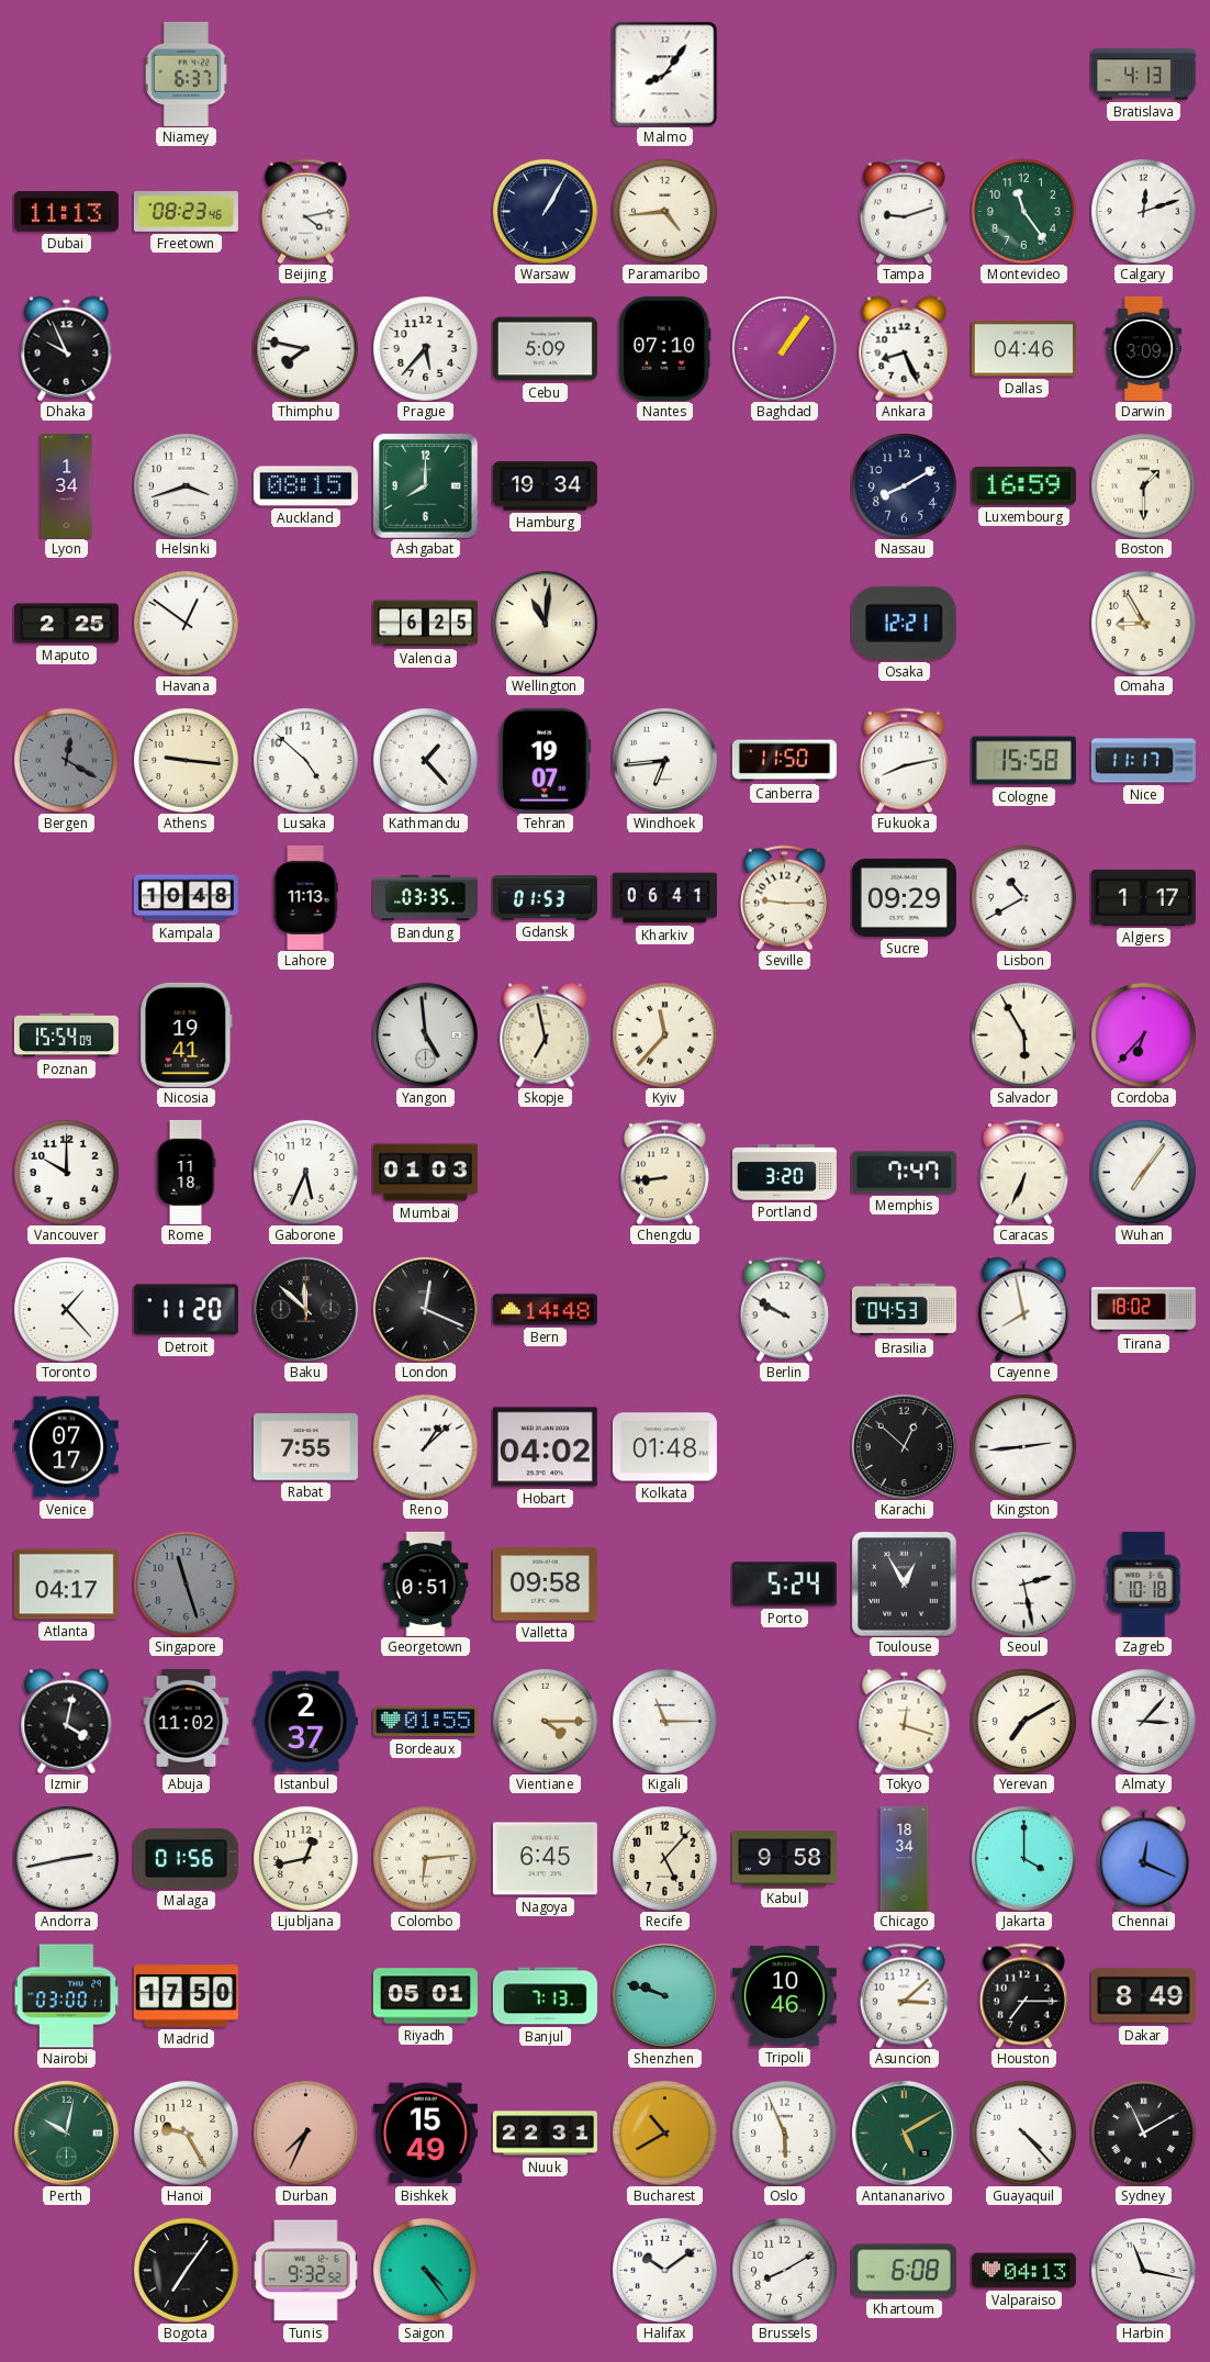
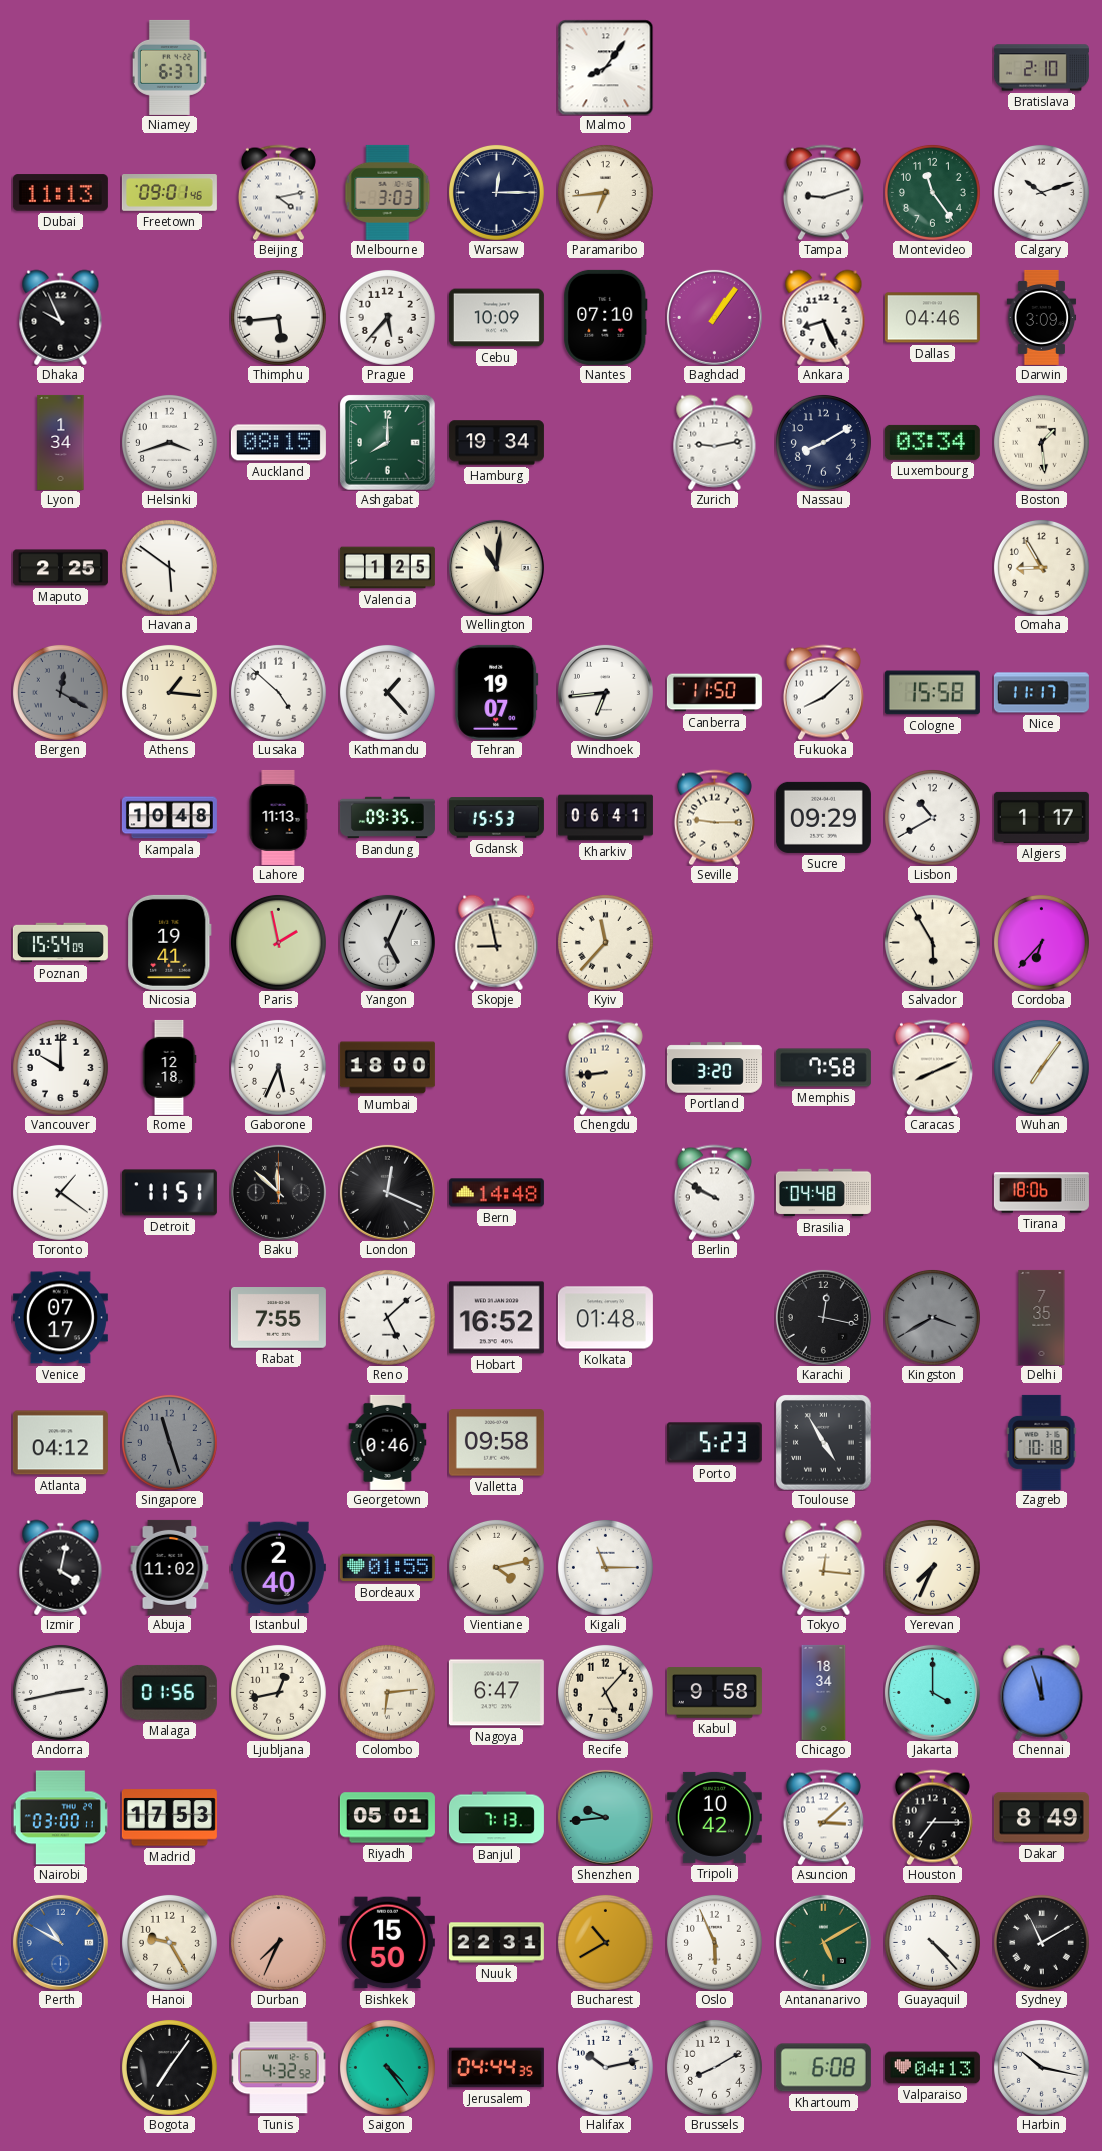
Bratislava: 4:13 -> 2:10
Freetown: 08:23 -> 09:01
Melbourne: none -> 3:03
Warsaw: 1:05 -> 12:15
Paramaribo: 4:44 -> 6:44
Calgary: 12:12 -> 10:12
Thimphu: 7:47 -> 5:44
Cebu: 5:09 -> 10:09
Zurich: none -> 9:13
Luxembourg: 16:59 -> 03:34
Boston: 1:30 -> 1:29
Havana: 12:51 -> 5:51
Valencia: 6:25 -> 1:25
Osaka: 12:21 -> none
Athens: 9:16 -> 1:16
Fukuoka: 8:13 -> 8:08
Bandung: 03:35 -> 09:35
Gdansk: 01:53 -> 15:53
Paris: none -> 1:58
Yangon: 4:59 -> 5:04
Skopje: 6:58 -> 8:58
Rome: 11:18 -> 12:18
Mumbai: 01:03 -> 18:00
Memphis: 7:47 -> 7:58
Caracas: 6:34 -> 8:11
Toronto: 1:23 -> 1:21
Detroit: 11:20 -> 11:51
Brasilia: 04:53 -> 04:48
Cayenne: 7:58 -> none
Tirana: 18:02 -> 18:06
Reno: 1:08 -> 5:08
Hobart: 04:02 -> 16:52
Karachi: 12:52 -> 12:17
Kingston: 2:44 -> 3:40
Kingston dial: white -> grey
Delhi: none -> 7:35
Atlanta: 04:17 -> 04:12
Georgetown: 0:51 -> 0:46
Porto: 5:24 -> 5:23
Toulouse: 12:55 -> 4:55
Seoul: 2:28 -> none
Istanbul: 2:37 -> 2:40
Vientiane: 4:15 -> 4:13
Tokyo: 12:18 -> 12:16
Yerevan: 7:10 -> 7:34
Almaty: 3:07 -> none
Nagoya: 6:45 -> 6:47
Chennai: 12:19 -> 11:57
Madrid: 17:50 -> 17:53
Shenzhen: 9:48 -> 9:44
Tripoli: 10:46 -> 10:42
Perth: 10:02 -> 10:50
Perth dial: green -> blue
Bishkek: 15:49 -> 15:50
Tunis: 9:32 -> 4:32
Jerusalem: none -> 04:44
Halifax: 10:09 -> 10:13
Harbin: 11:17 -> 10:17
